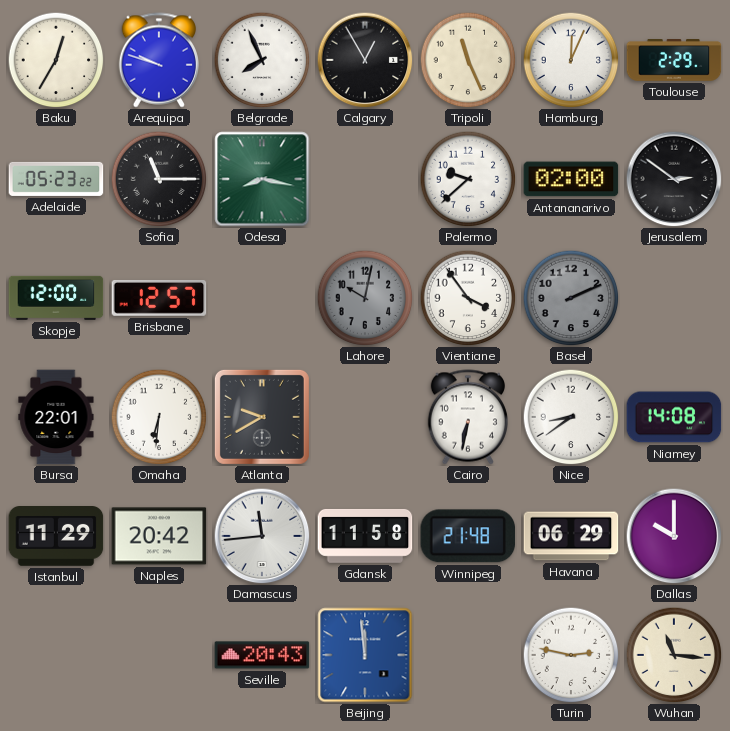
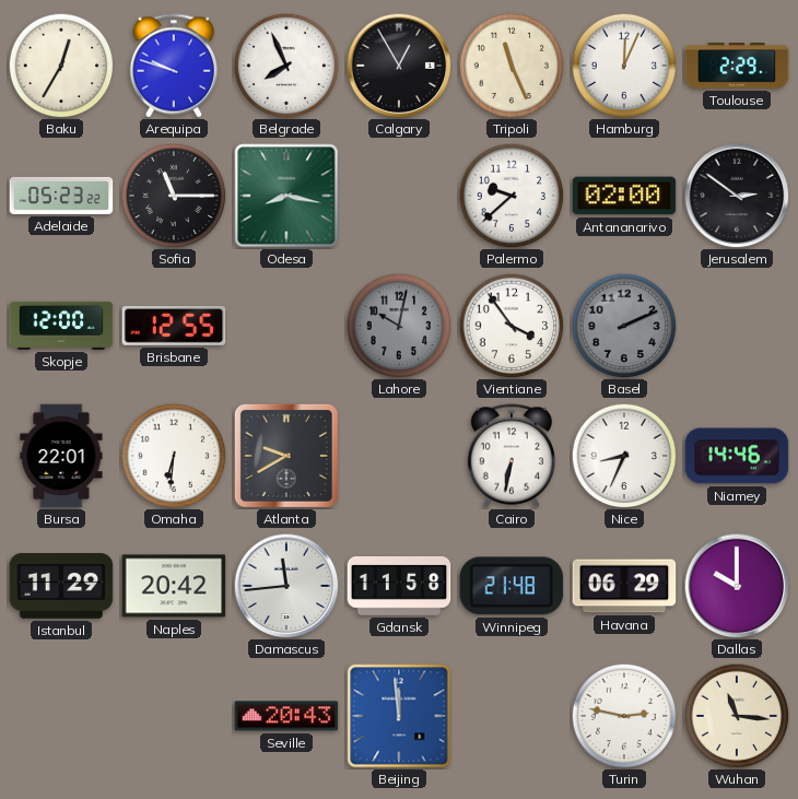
Brisbane: 12:57 -> 12:55
Nice: 8:39 -> 8:34
Niamey: 14:08 -> 14:46
